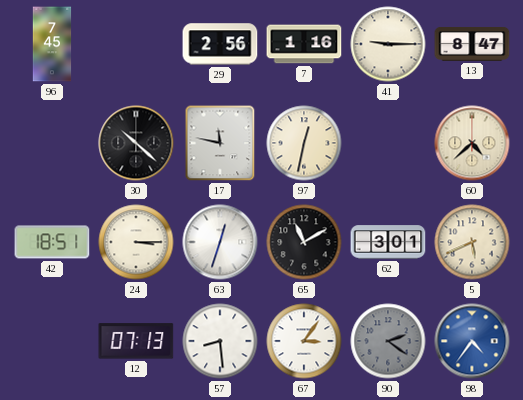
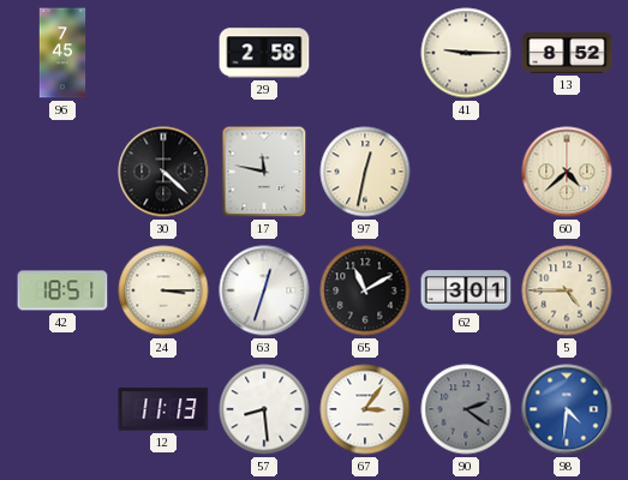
29: 2:56 -> 2:58
7: 1:16 -> none
13: 8:47 -> 8:52
30: 10:22 -> 4:22
5: 5:41 -> 4:45
12: 07:13 -> 11:13
98: 4:36 -> 4:31
